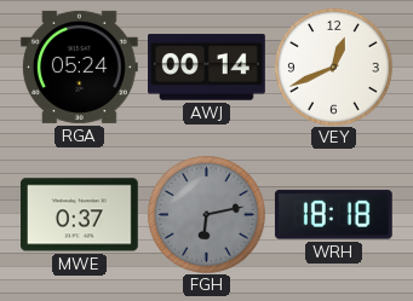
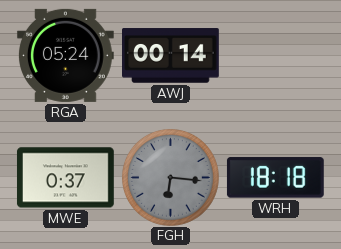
VEY: 12:41 -> none
FGH: 6:13 -> 6:16
